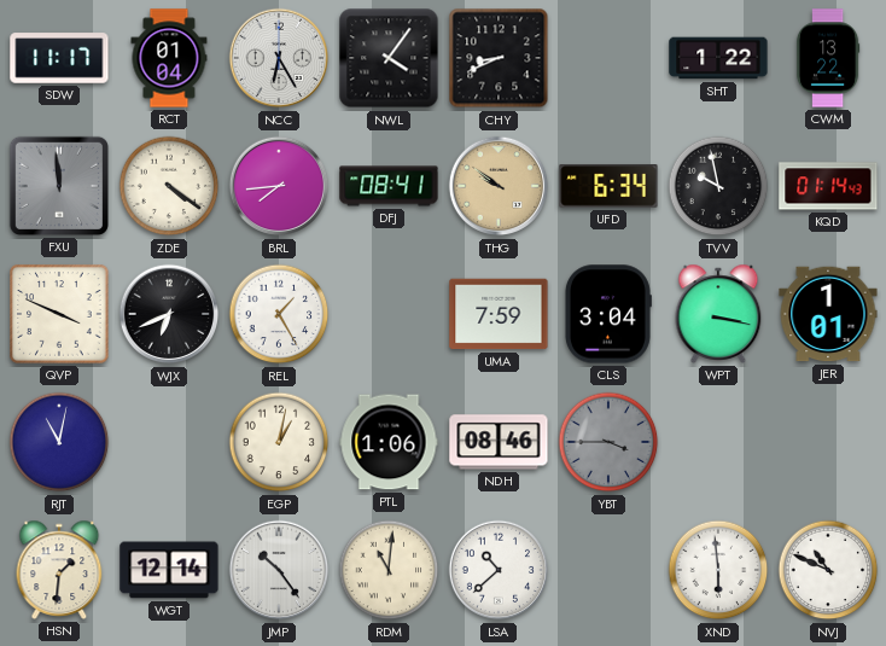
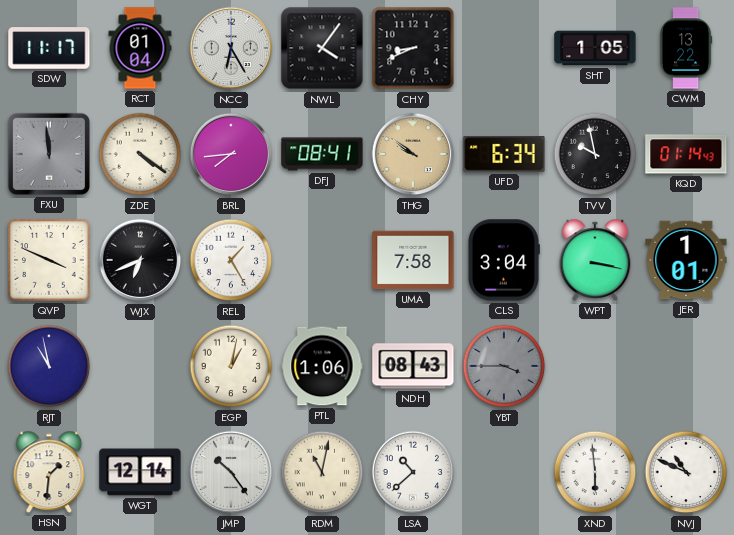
SHT: 1:22 -> 1:05
UMA: 7:59 -> 7:58
RJT: 11:02 -> 10:58
NDH: 08:46 -> 08:43
RDM: 11:01 -> 11:02
